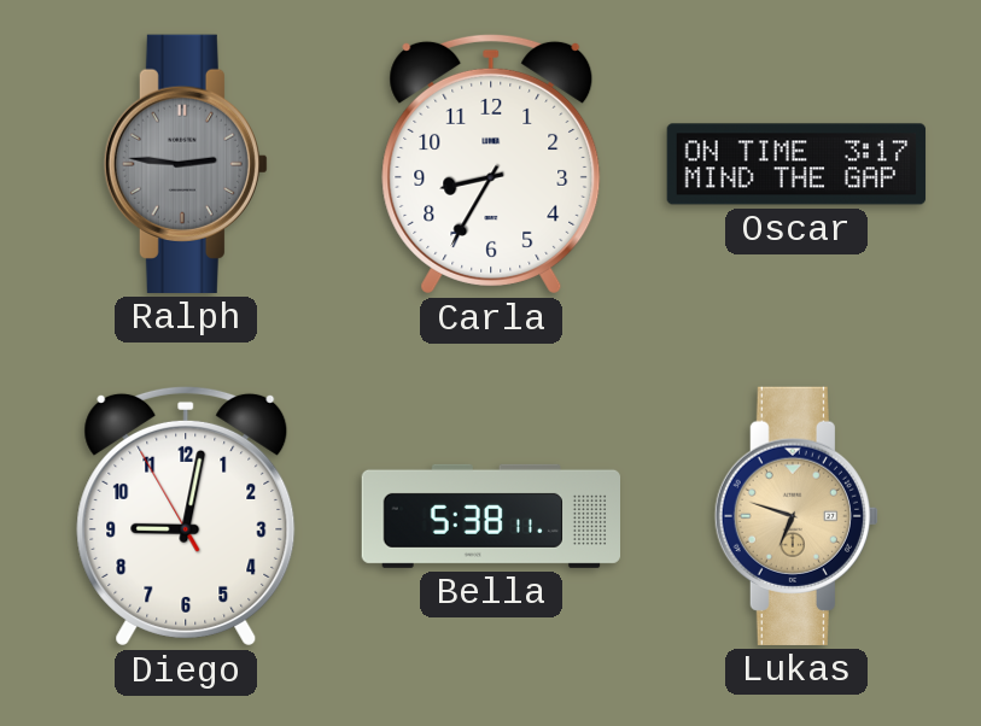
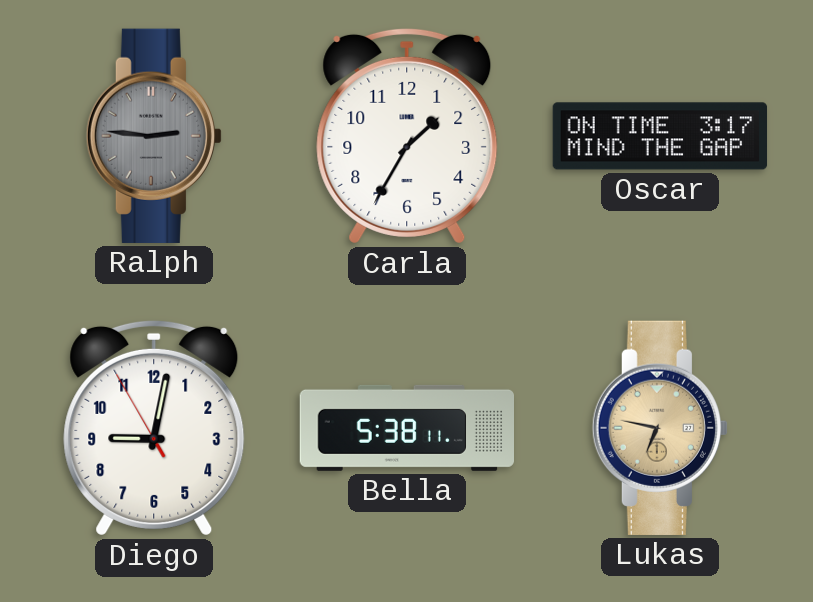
Carla: 8:35 -> 1:35
Lukas: 6:48 -> 6:47
